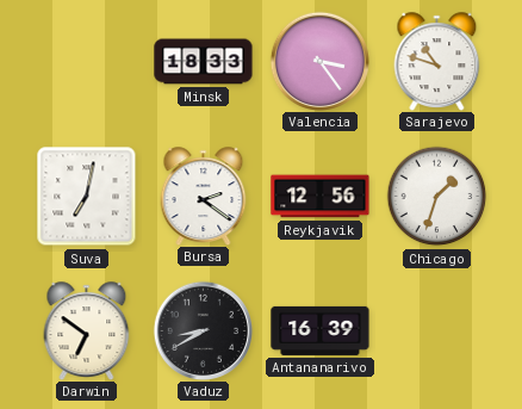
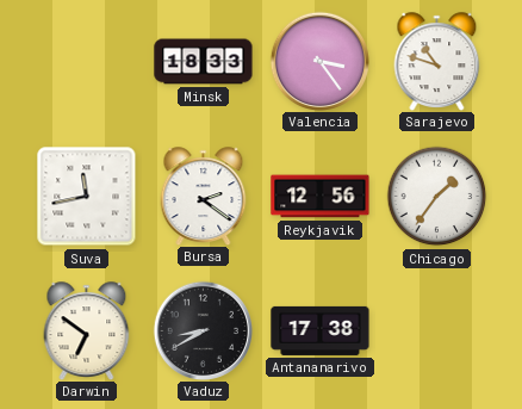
Suva: 7:02 -> 11:43
Chicago: 1:33 -> 1:36
Antananarivo: 16:39 -> 17:38
